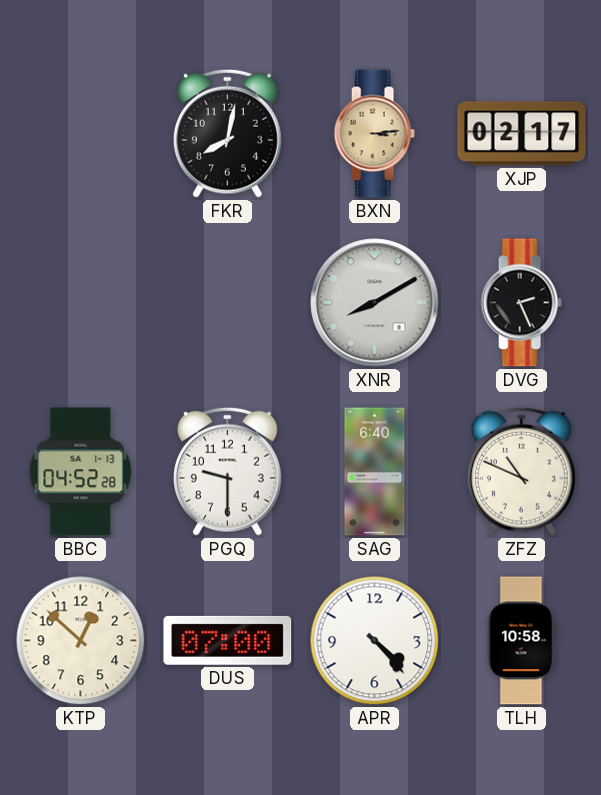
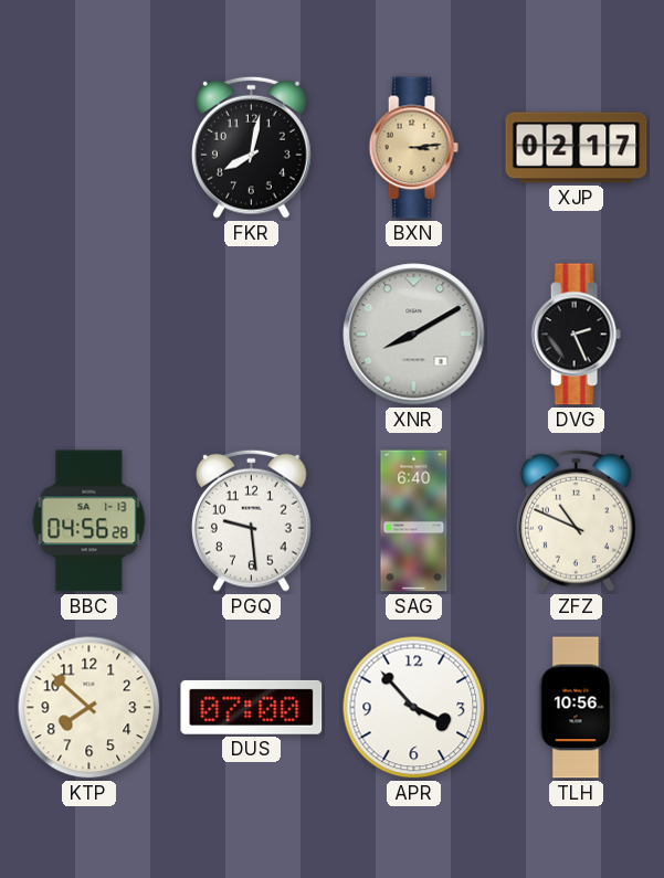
BBC: 04:52 -> 04:56
PGQ: 9:30 -> 9:29
KTP: 12:52 -> 7:52
APR: 4:23 -> 3:53
TLH: 10:58 -> 10:56
